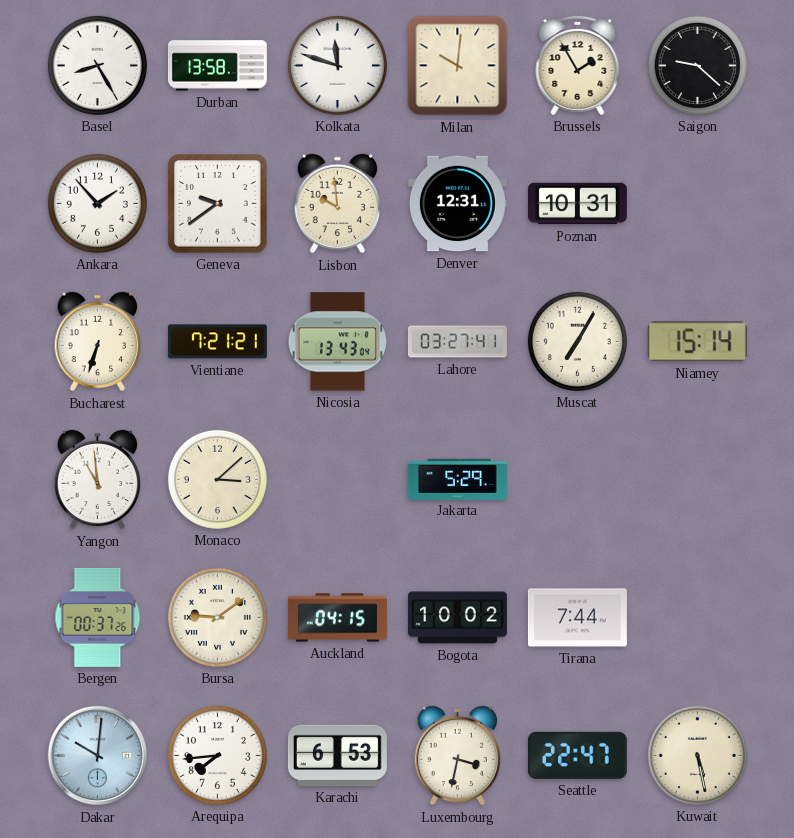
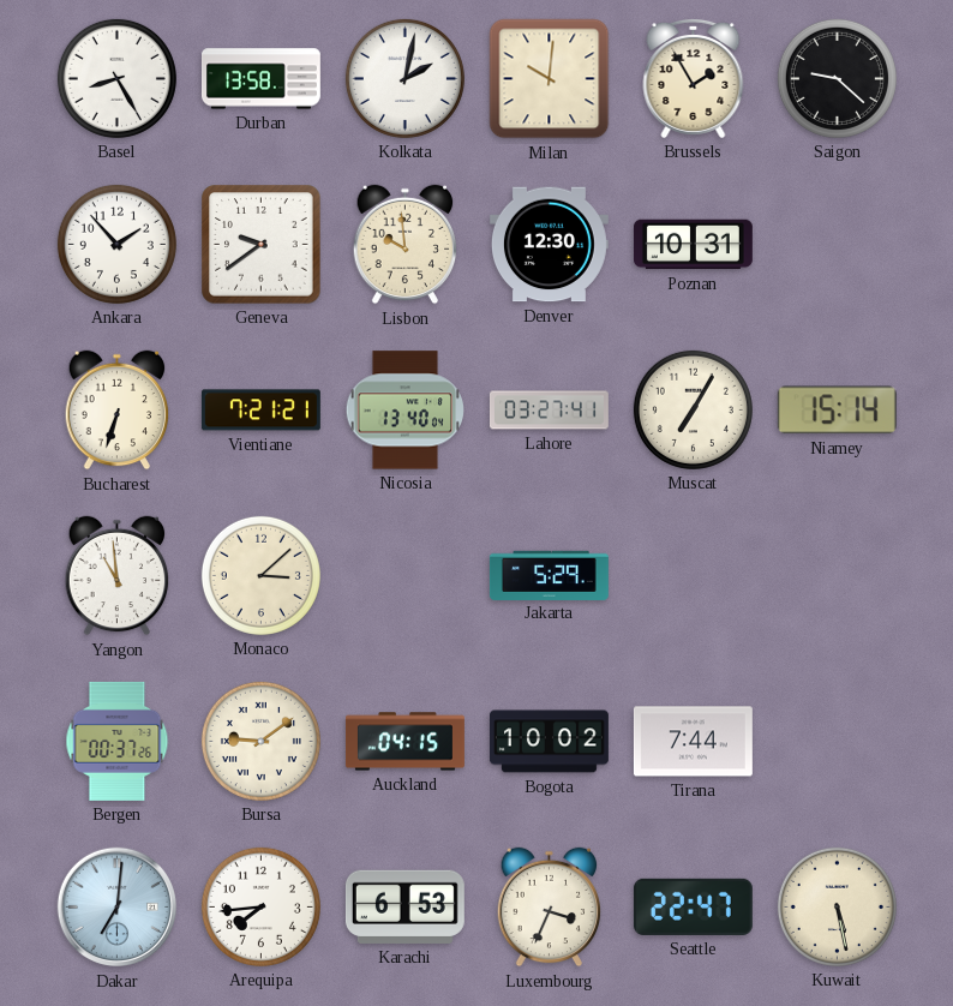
Kolkata: 11:48 -> 2:02
Denver: 12:31 -> 12:30
Nicosia: 13:43 -> 13:40
Dakar: 10:01 -> 7:01
Luxembourg: 3:32 -> 3:34
